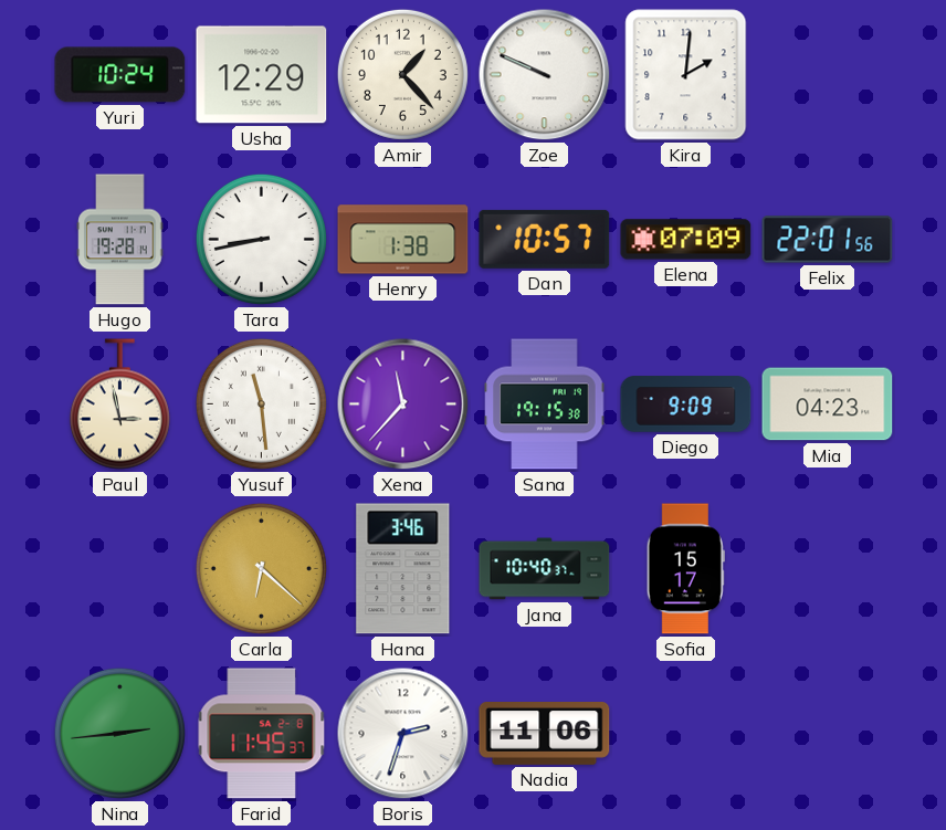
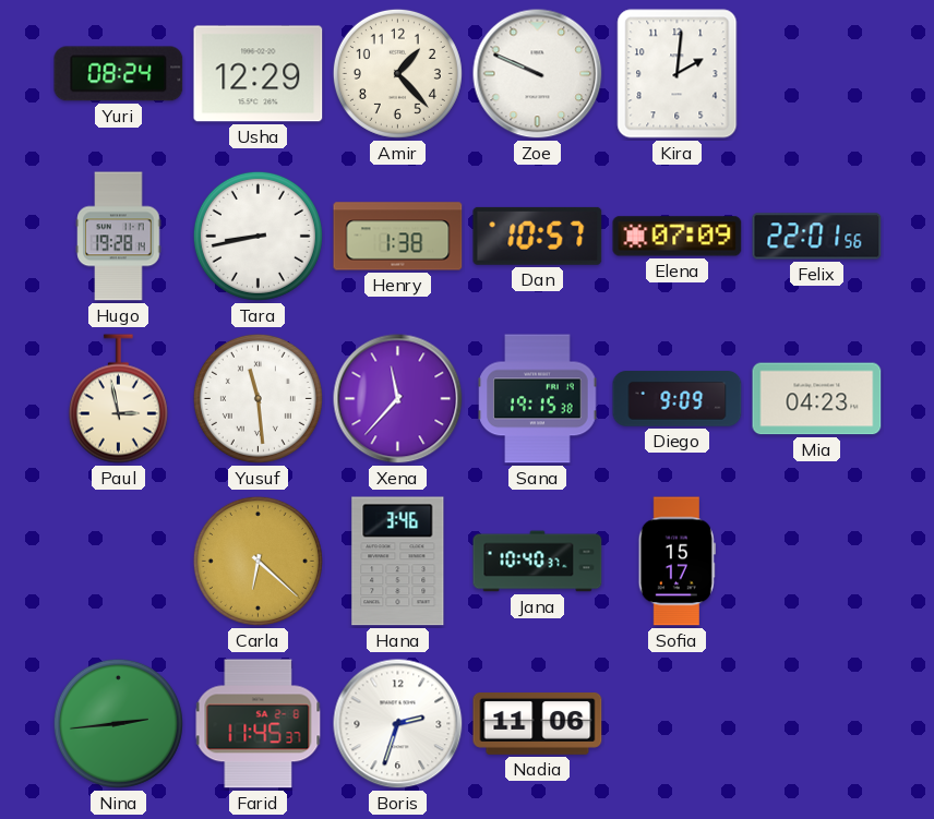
Yuri: 10:24 -> 08:24
